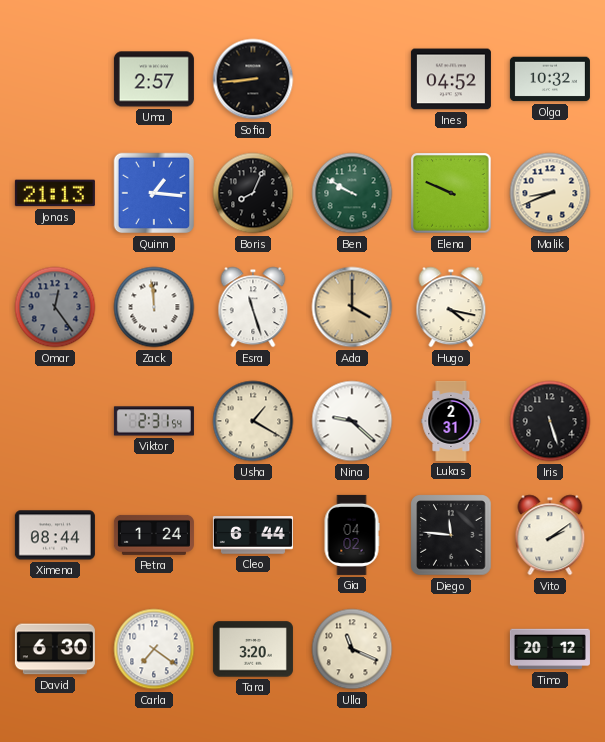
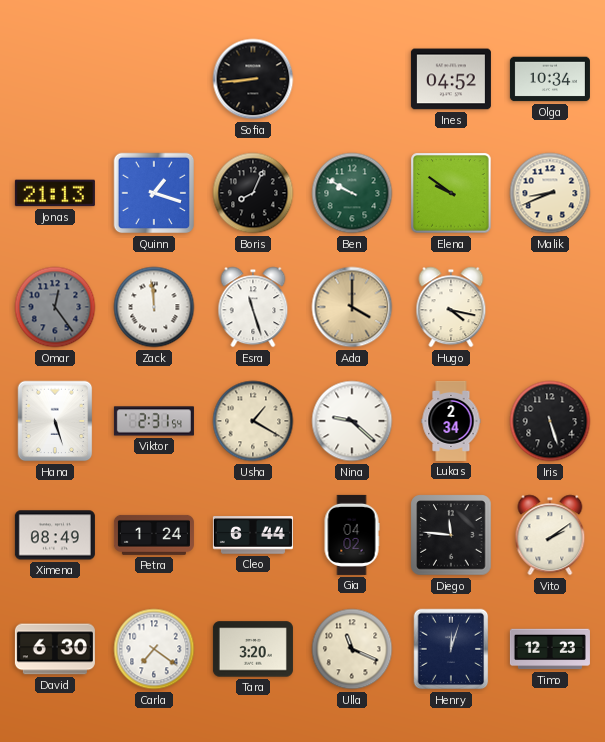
Uma: 2:57 -> none
Olga: 10:32 -> 10:34
Quinn: 1:16 -> 1:18
Elena: 9:49 -> 9:51
Hana: none -> 5:27
Lukas: 2:31 -> 2:34
Ximena: 08:44 -> 08:49
Henry: none -> 12:03
Timo: 20:12 -> 12:23
